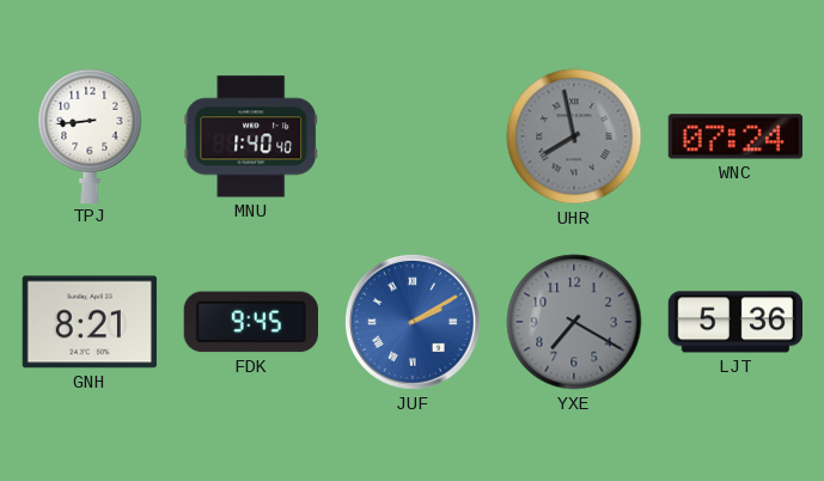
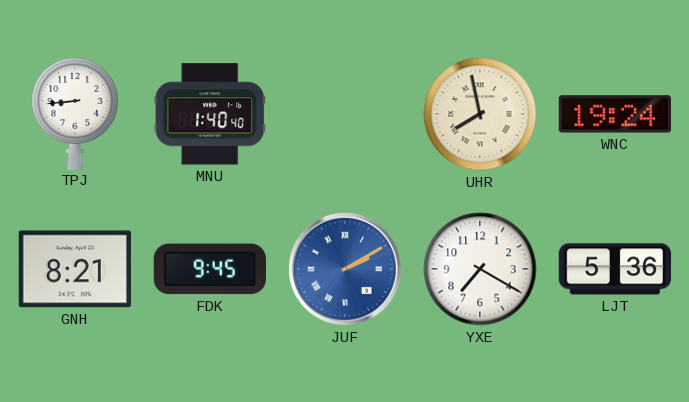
UHR dial: grey -> cream
WNC: 07:24 -> 19:24
YXE dial: grey -> white
